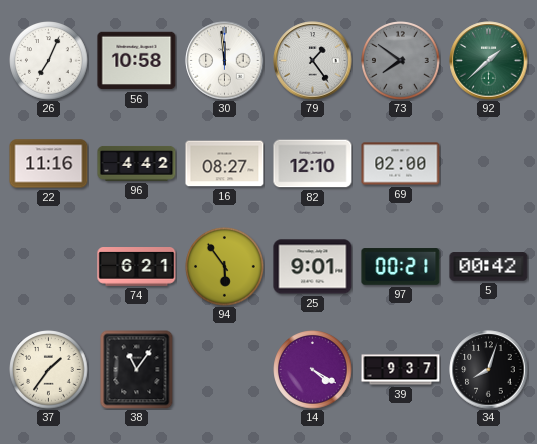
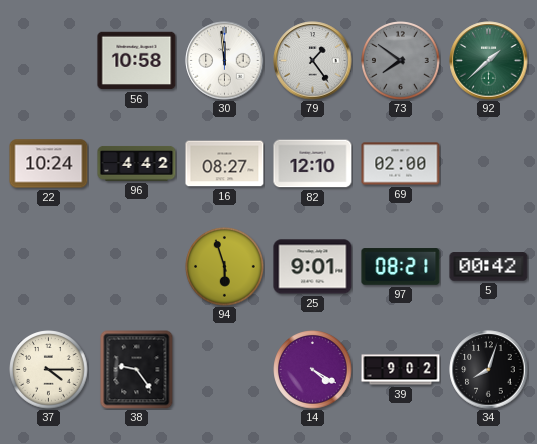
26: 7:04 -> none
22: 11:16 -> 10:24
74: 6:21 -> none
94: 5:54 -> 5:57
97: 00:21 -> 08:21
37: 1:36 -> 4:15
38: 11:06 -> 9:24
39: 9:37 -> 9:02
